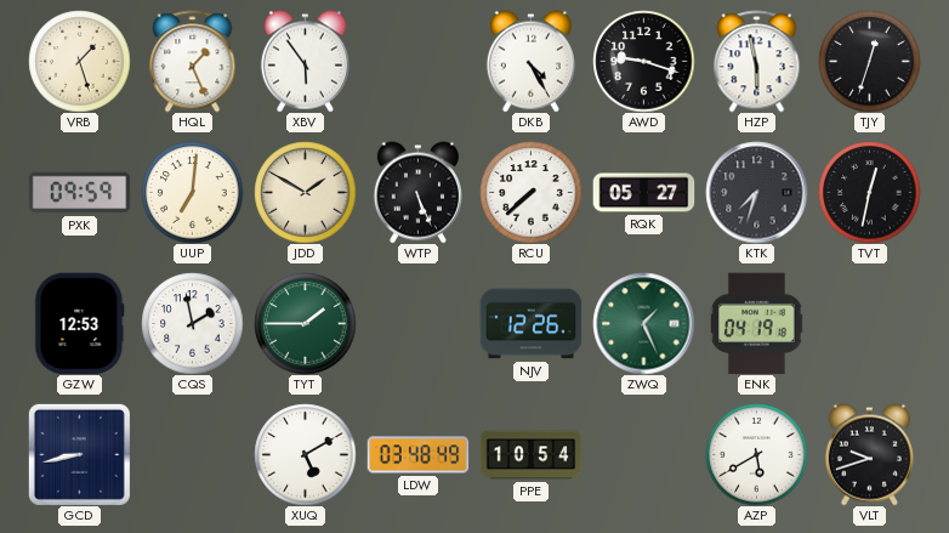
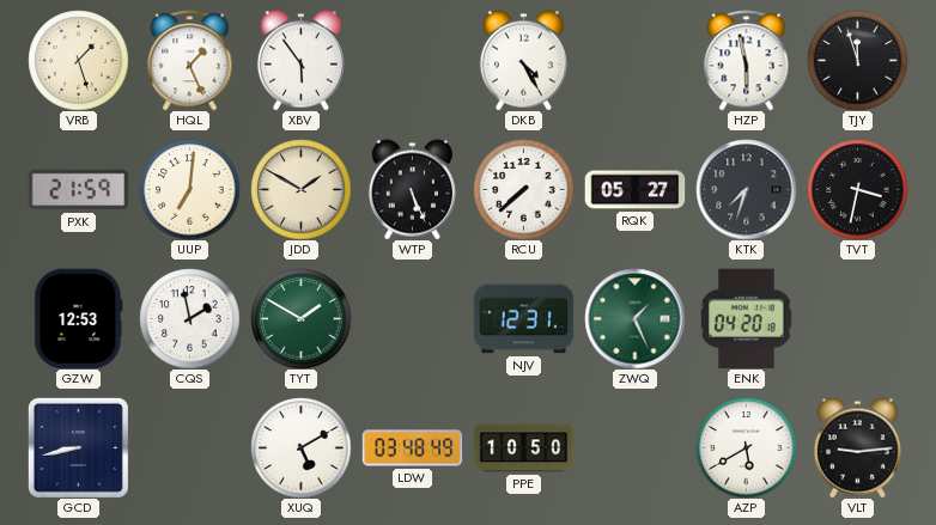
AWD: 9:18 -> none
TJY: 12:33 -> 11:57
PXK: 09:59 -> 21:59
TVT: 12:32 -> 3:32
TYT: 1:45 -> 1:50
NJV: 12:26 -> 12:31
ENK: 04:19 -> 04:20
PPE: 10:54 -> 10:50
VLT: 9:42 -> 9:14
